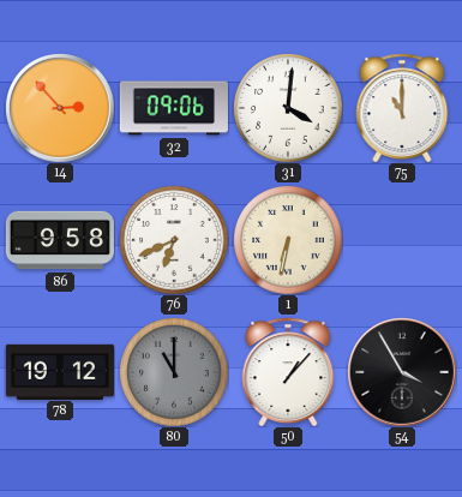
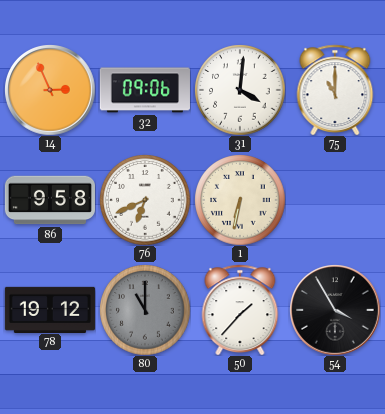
14: 2:53 -> 2:56
50: 1:07 -> 1:37
